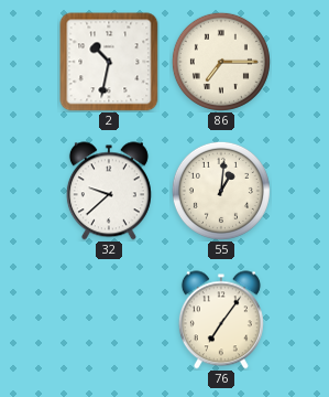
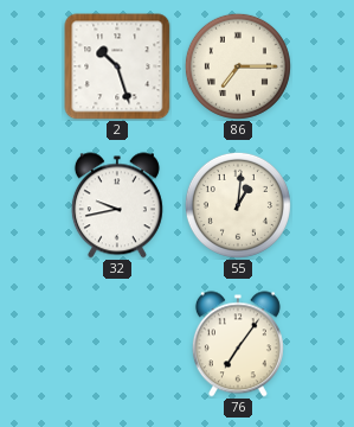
2: 10:32 -> 10:27
32: 9:38 -> 9:43
